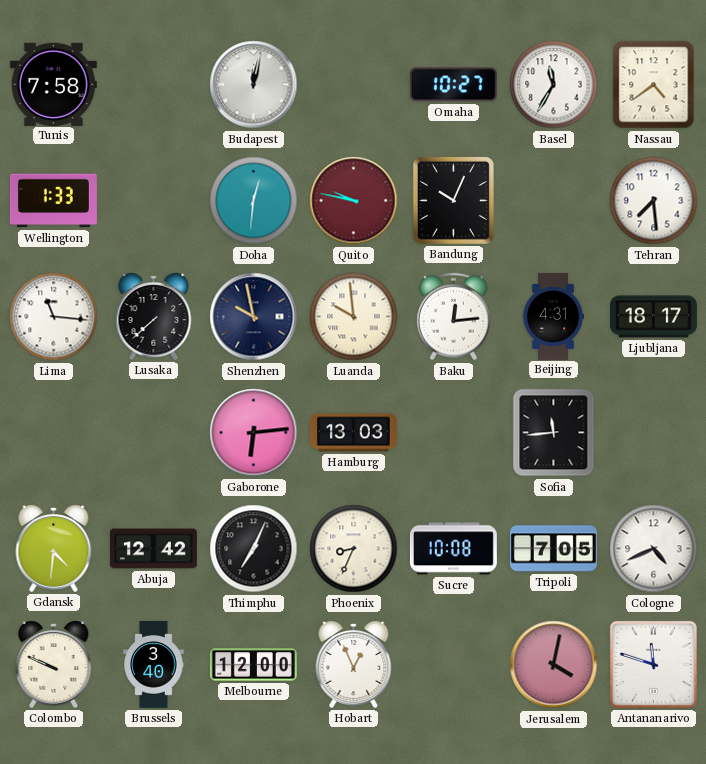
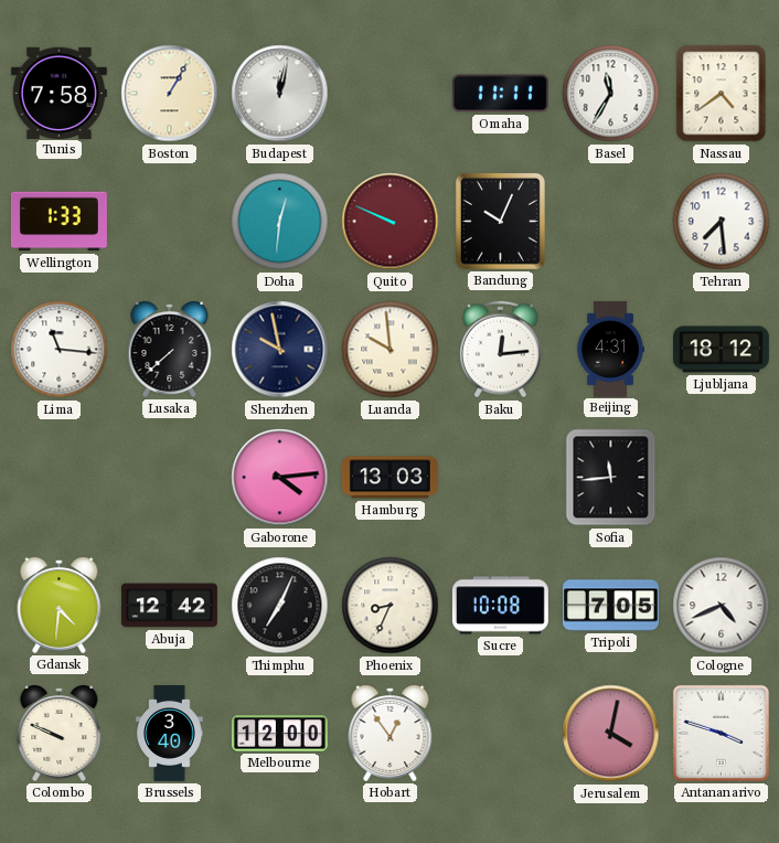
Boston: none -> 1:05
Omaha: 10:27 -> 11:11
Quito: 9:47 -> 9:49
Ljubljana: 18:17 -> 18:12
Gaborone: 6:14 -> 4:14
Hobart: 12:56 -> 12:54
Antananarivo: 11:48 -> 3:48
